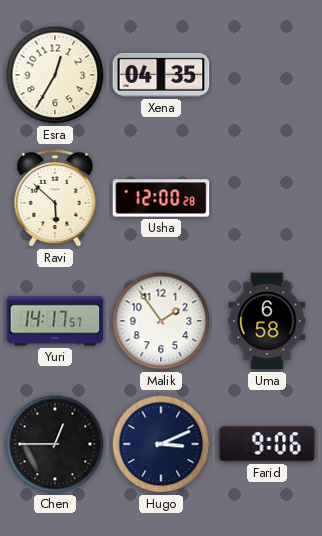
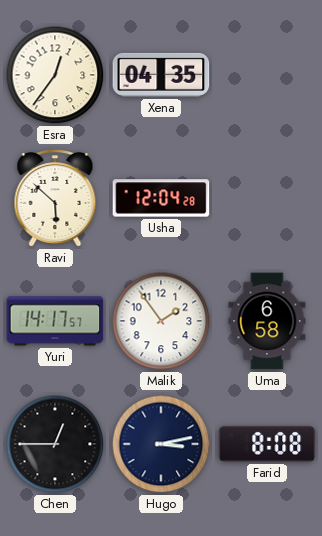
Esra: 12:35 -> 12:36
Usha: 12:00 -> 12:04
Hugo: 3:11 -> 3:13
Farid: 9:06 -> 8:08
